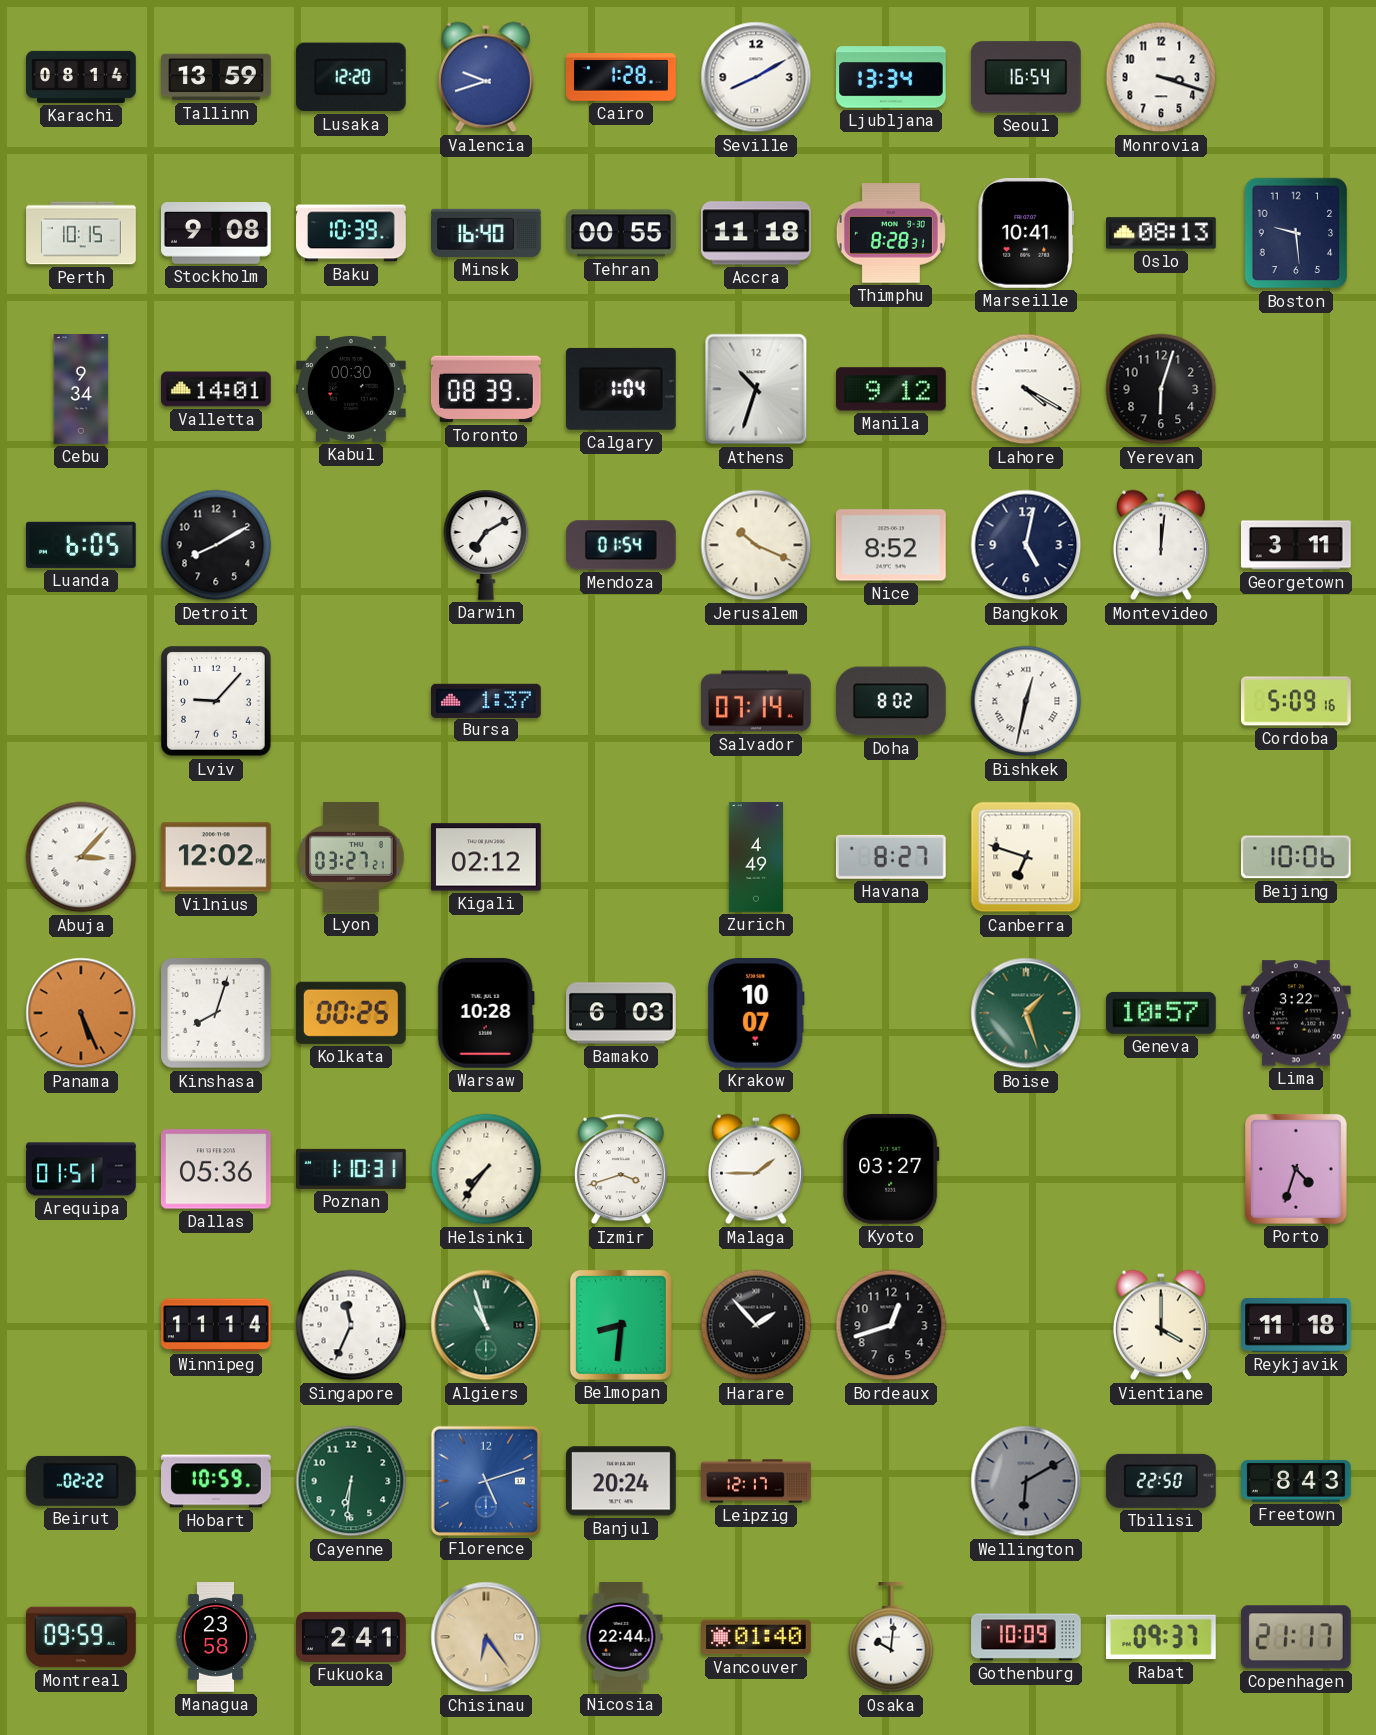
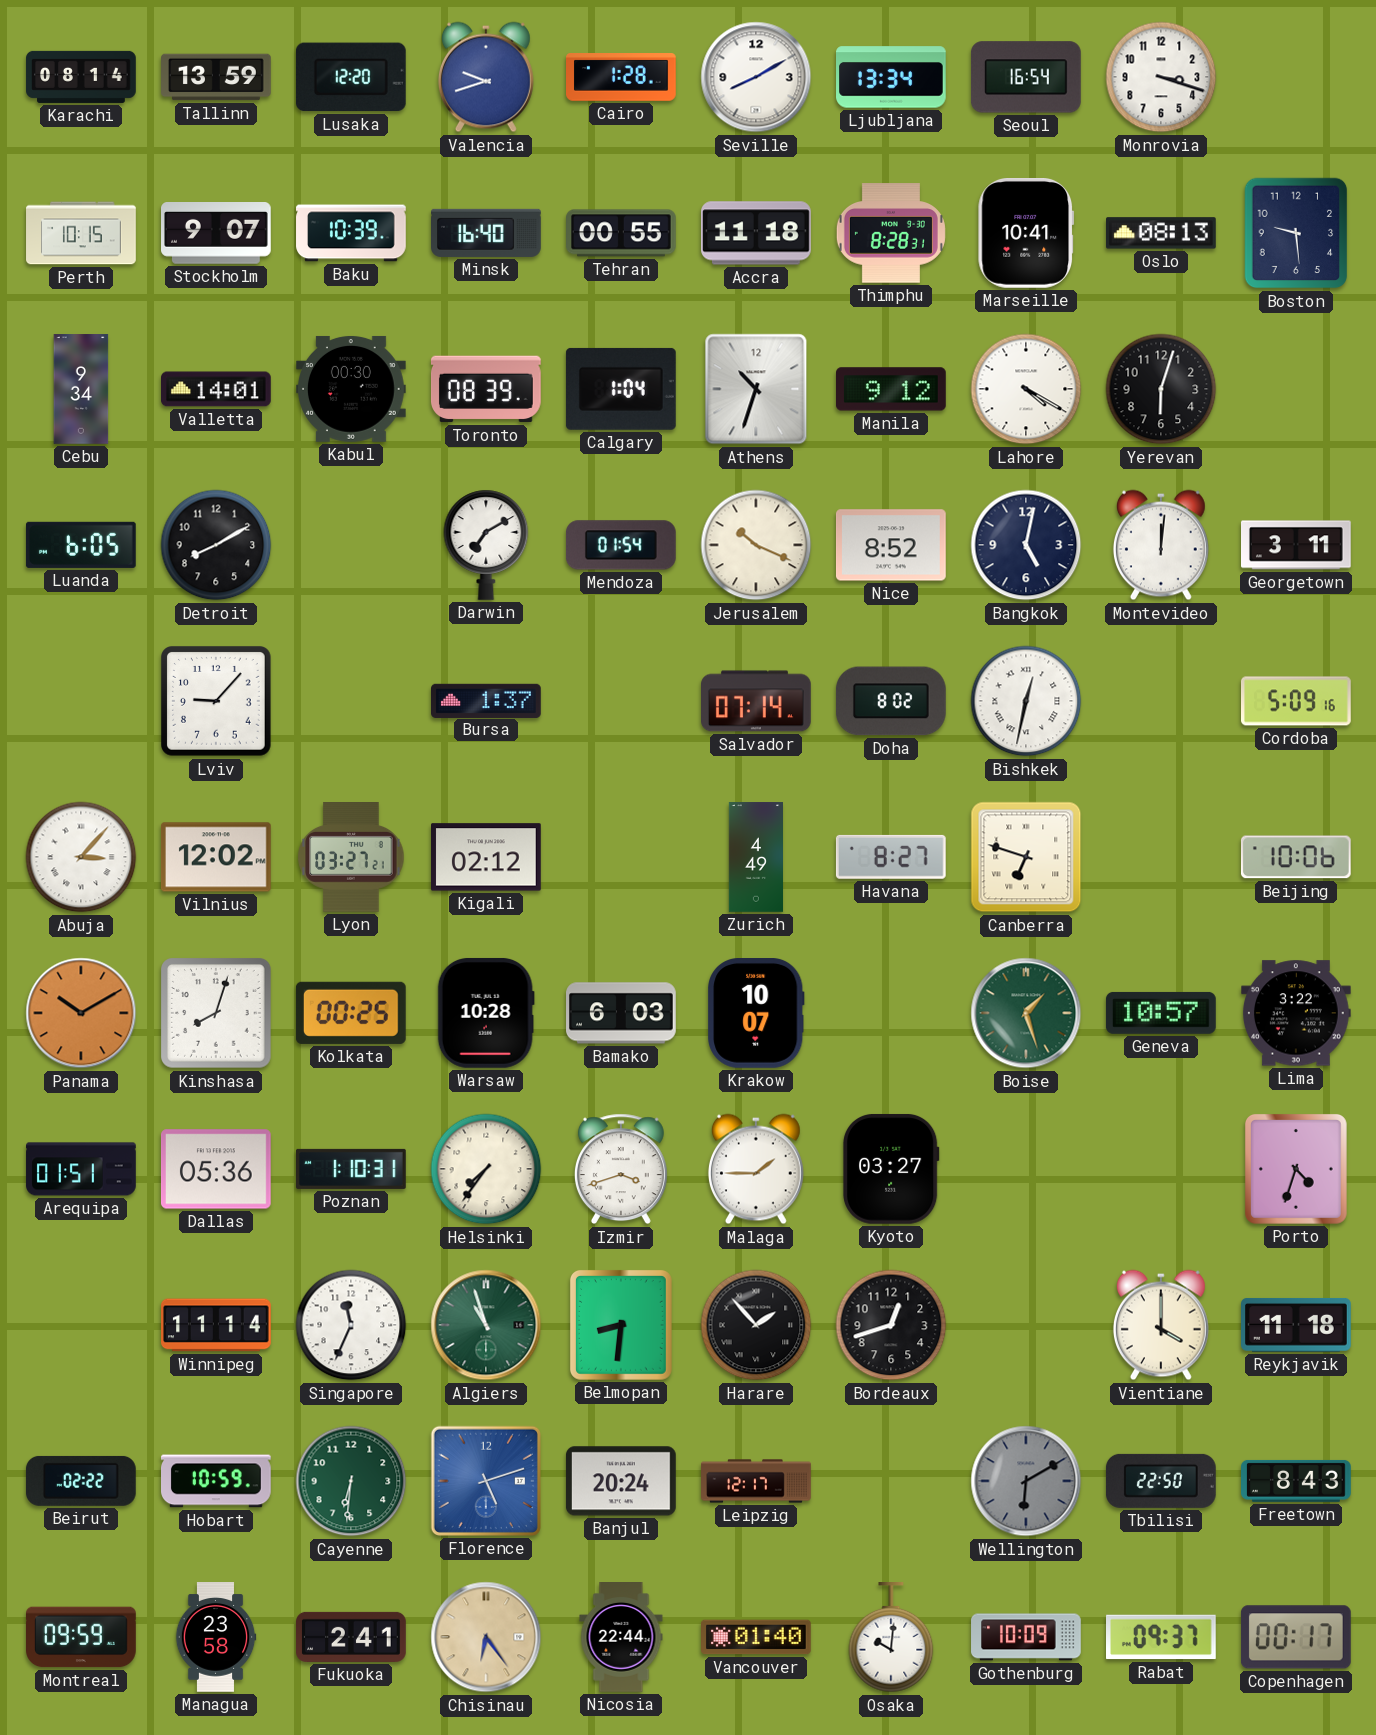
Stockholm: 9:08 -> 9:07
Panama: 5:26 -> 10:10
Copenhagen: 21:17 -> 00:17
